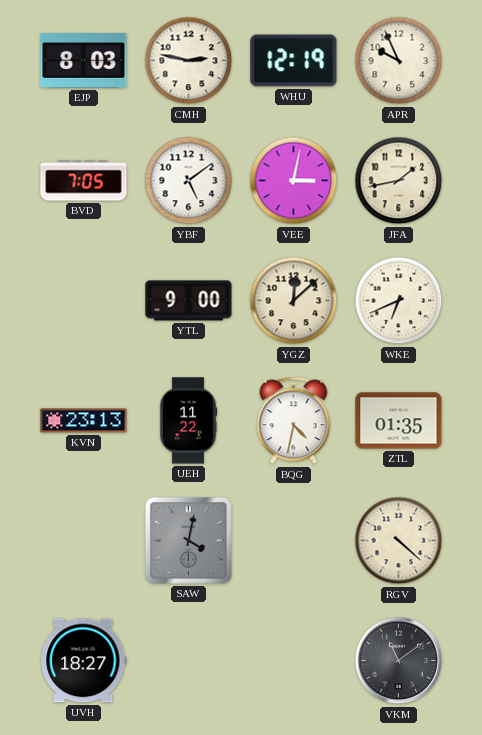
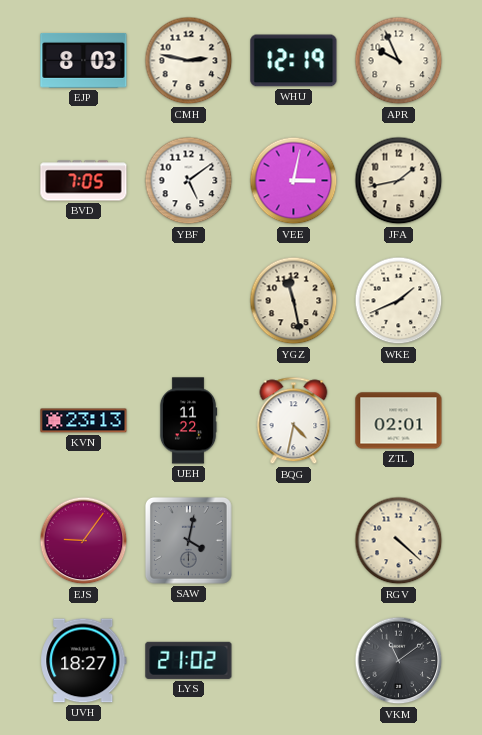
YTL: 9:00 -> none
YGZ: 12:08 -> 11:28
WKE: 6:41 -> 1:41
ZTL: 01:35 -> 02:01
EJS: none -> 9:06
LYS: none -> 21:02
